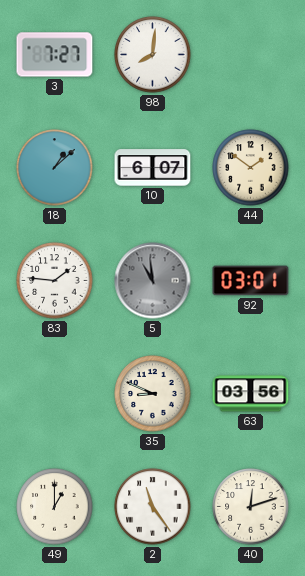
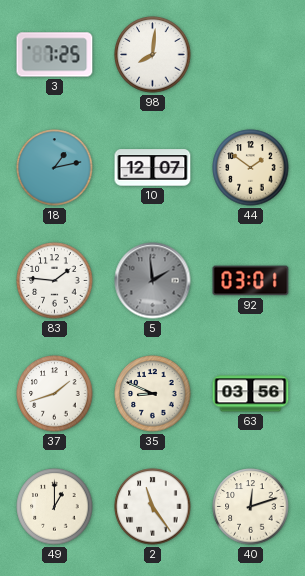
3: 7:27 -> 7:25
18: 1:08 -> 1:13
10: 6:07 -> 12:07
5: 10:59 -> 1:59
37: none -> 1:42
